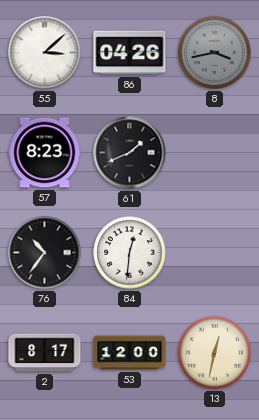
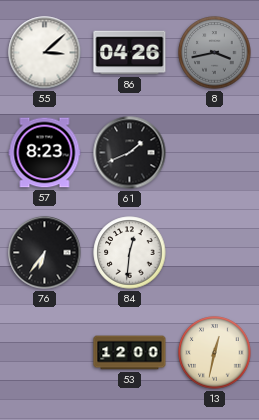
76: 10:36 -> 6:36
2: 8:17 -> none
